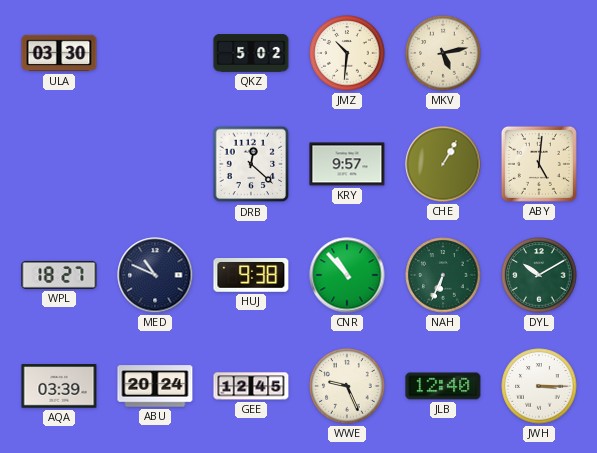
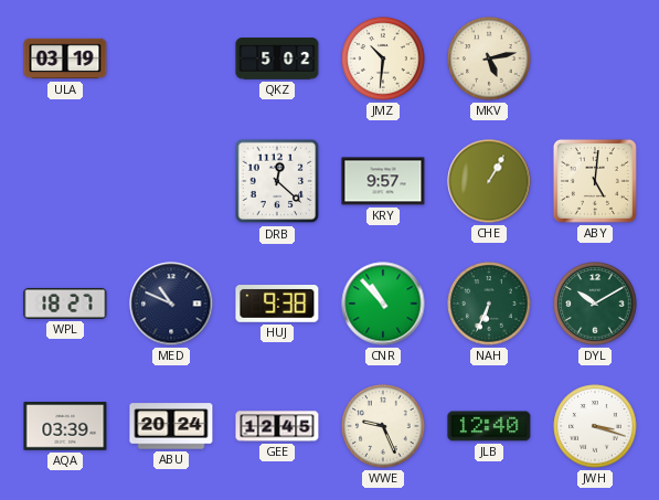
ULA: 03:30 -> 03:19
JWH: 3:15 -> 3:18
